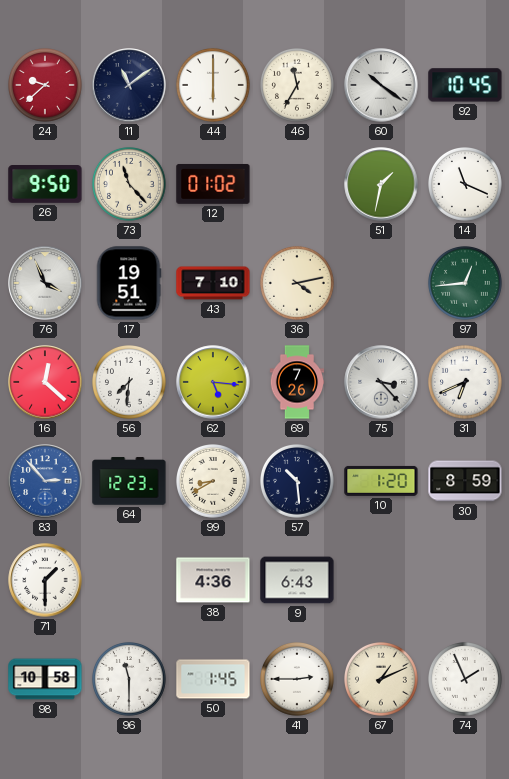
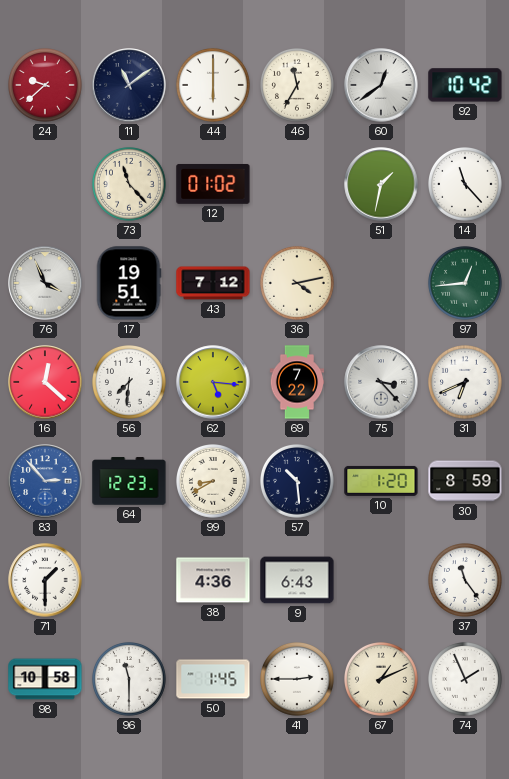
60: 10:21 -> 12:39
92: 10:45 -> 10:42
26: 9:50 -> none
14: 11:19 -> 11:23
43: 7:10 -> 7:12
69: 7:26 -> 7:22
37: none -> 11:24
